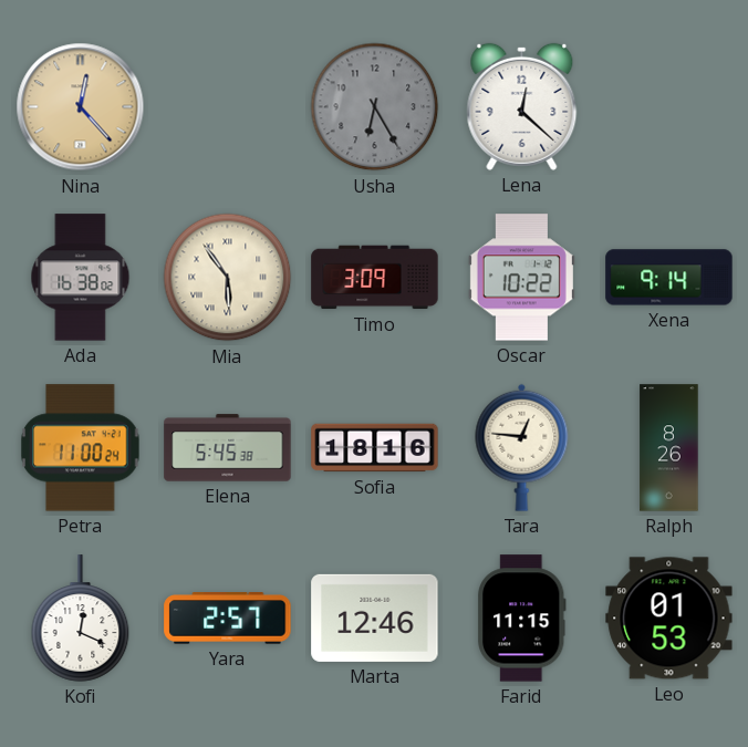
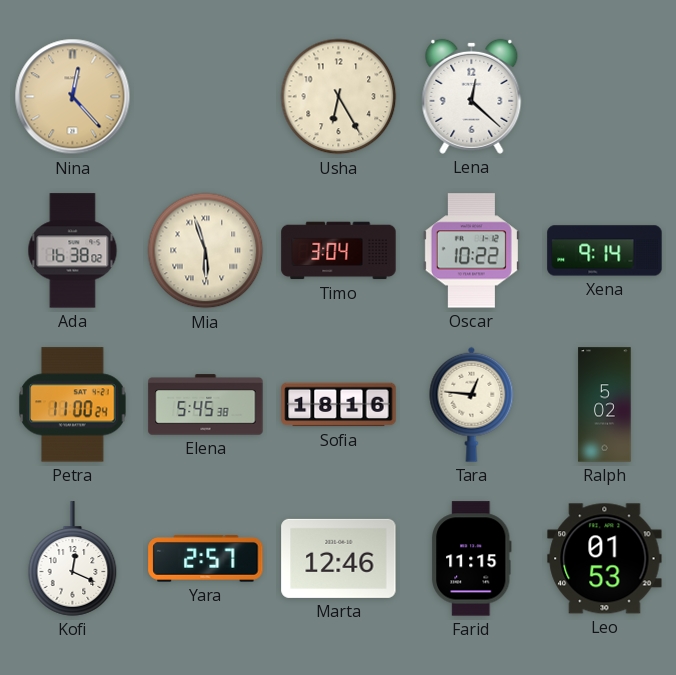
Usha dial: grey -> cream
Mia: 5:54 -> 5:57
Timo: 3:09 -> 3:04
Ralph: 8:26 -> 5:02
